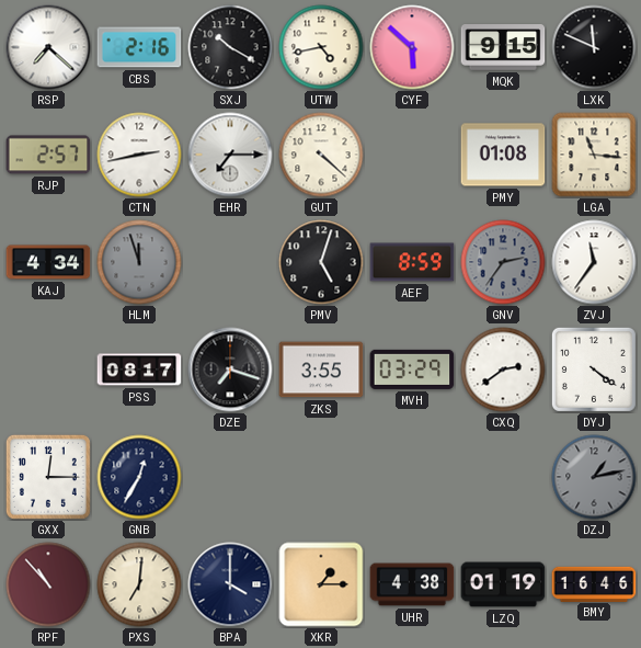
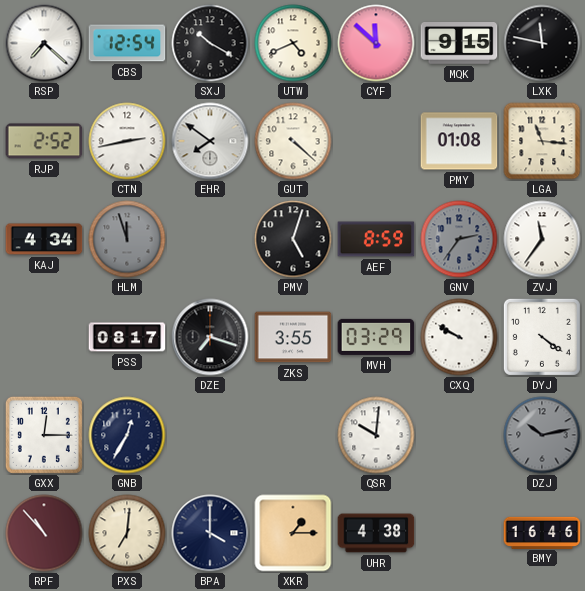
CBS: 2:16 -> 12:54
UTW: 4:43 -> 4:41
CYF: 5:52 -> 11:52
LXK: 11:49 -> 11:47
RJP: 2:57 -> 2:52
EHR: 7:15 -> 7:51
CXQ: 2:39 -> 9:50
QSR: none -> 10:01
DZJ: 1:13 -> 10:13
LZQ: 01:19 -> none
